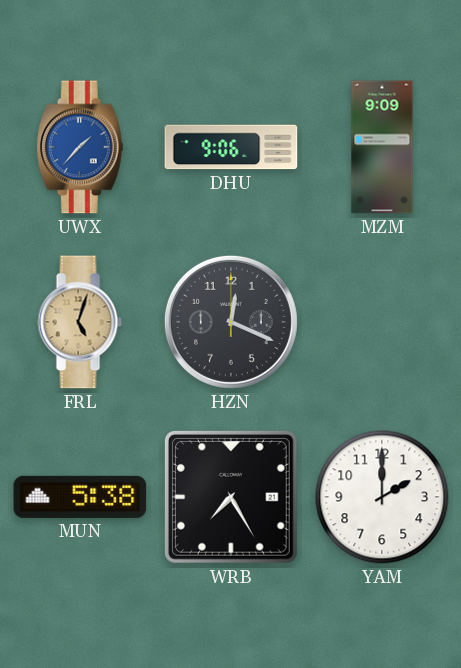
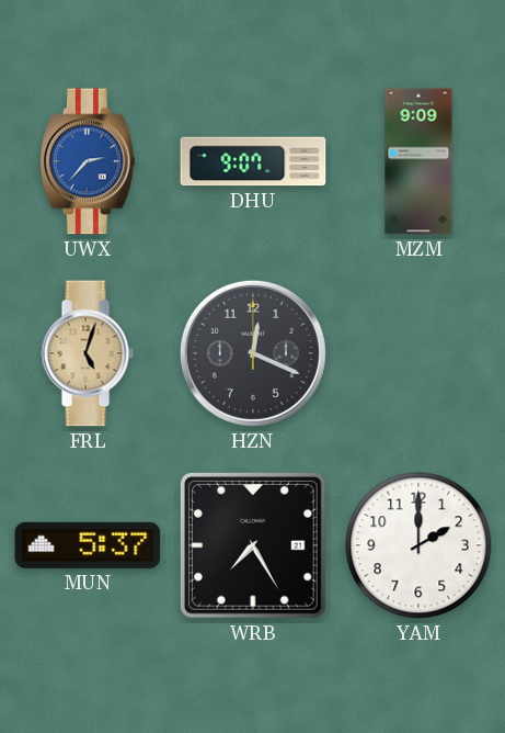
UWX: 1:37 -> 2:37
DHU: 9:06 -> 9:07
MUN: 5:38 -> 5:37
